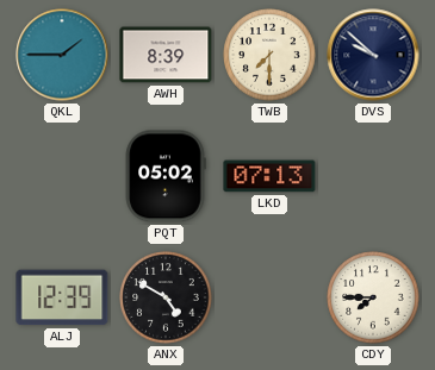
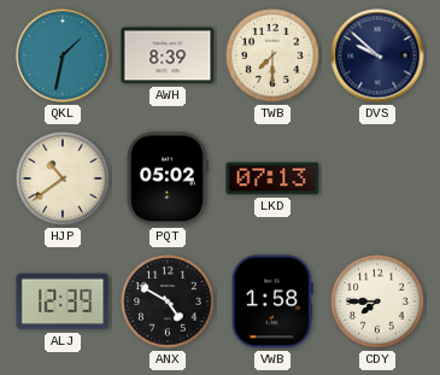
QKL: 1:45 -> 1:32
HJP: none -> 10:39
VWB: none -> 1:58
